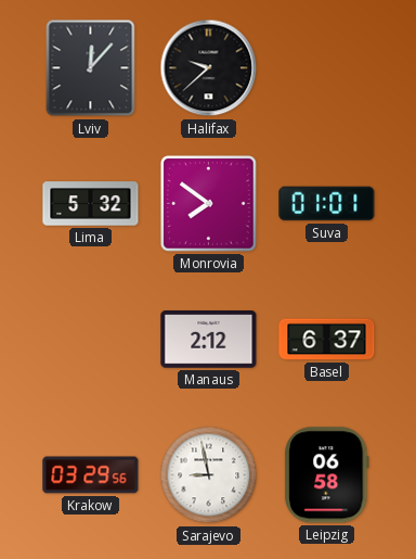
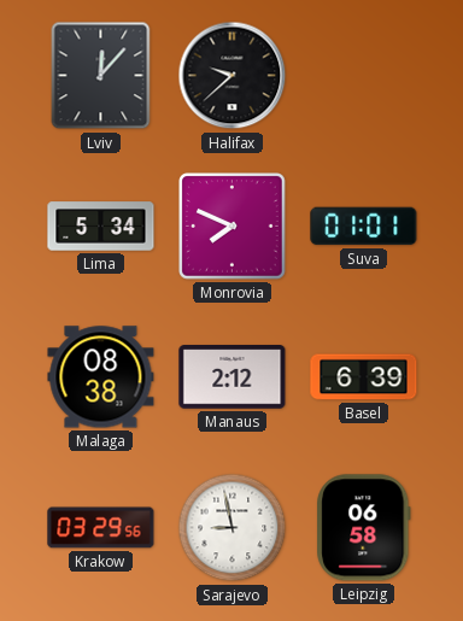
Lima: 5:32 -> 5:34
Monrovia: 7:51 -> 7:49
Malaga: none -> 08:38
Basel: 6:37 -> 6:39
